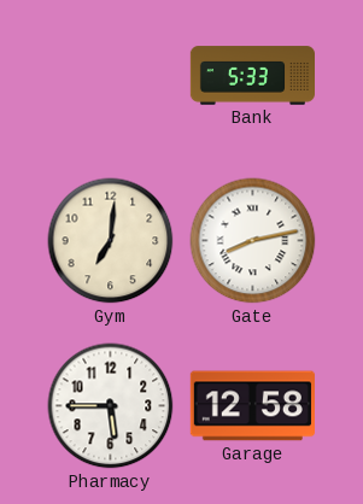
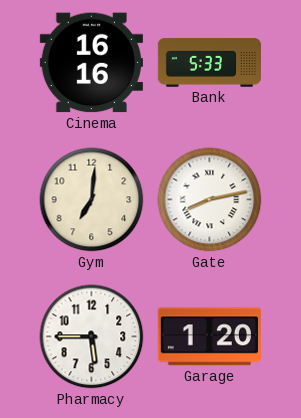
Cinema: none -> 16:16
Garage: 12:58 -> 1:20
